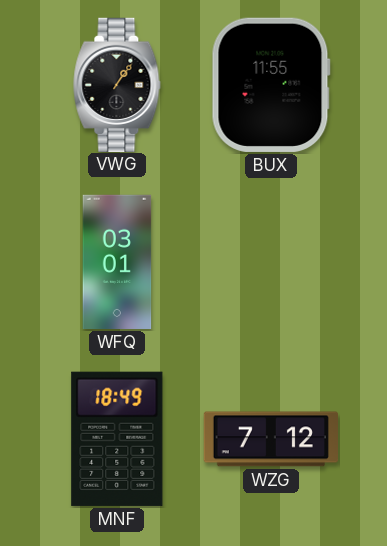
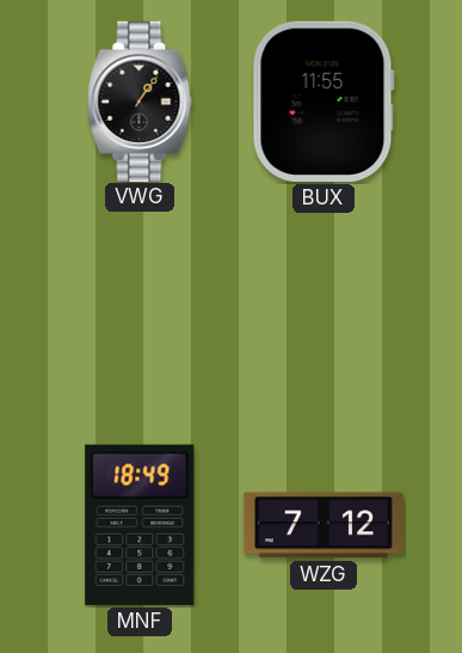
WFQ: 03:01 -> none
